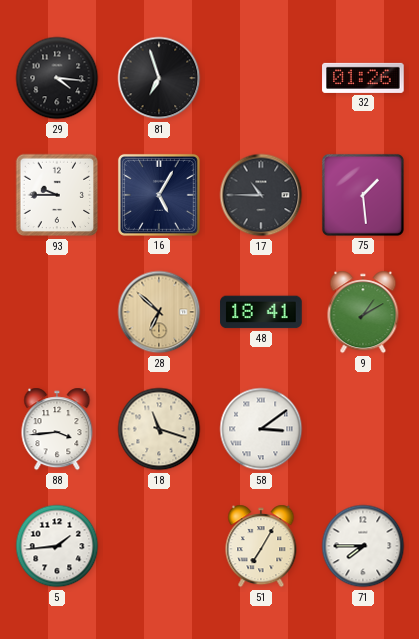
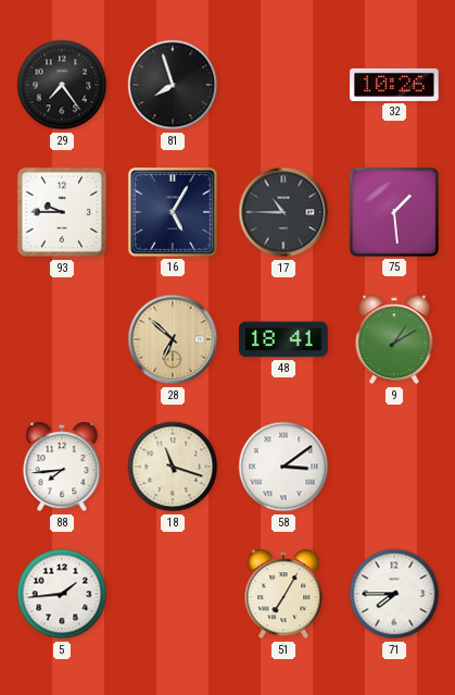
29: 4:16 -> 7:24
81: 6:57 -> 7:57
32: 01:26 -> 10:26
88: 3:44 -> 7:44
